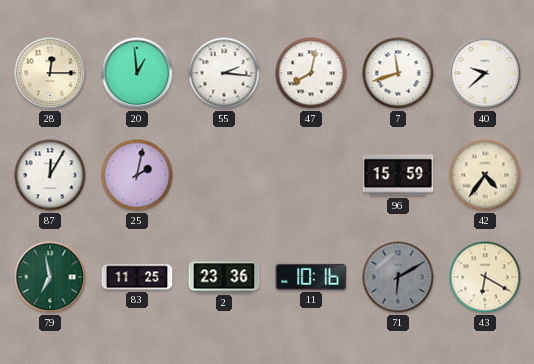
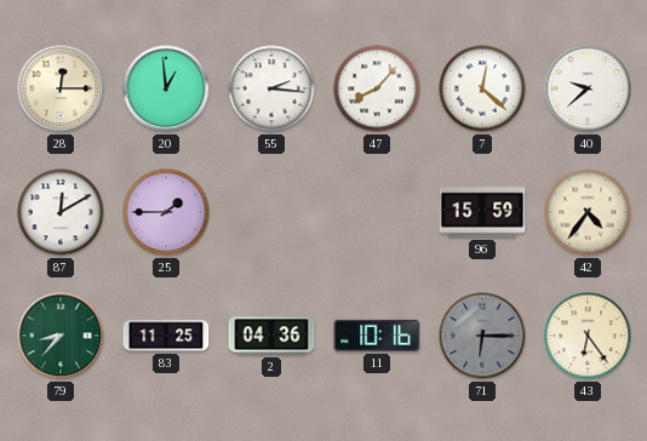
47: 8:02 -> 8:07
7: 11:42 -> 12:22
87: 12:05 -> 12:10
25: 2:02 -> 1:45
79: 6:58 -> 8:37
2: 23:36 -> 04:36
71: 6:10 -> 6:15
43: 6:20 -> 6:24
